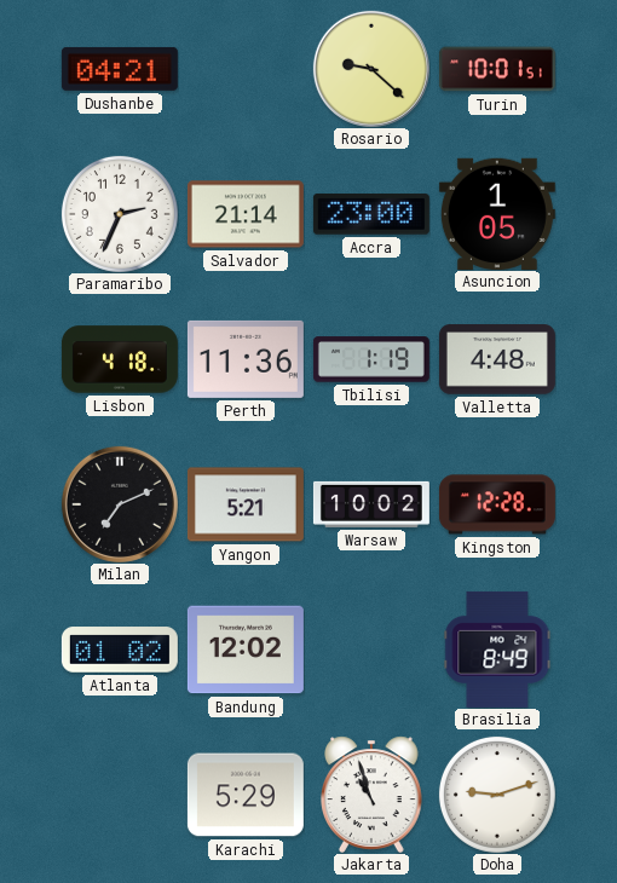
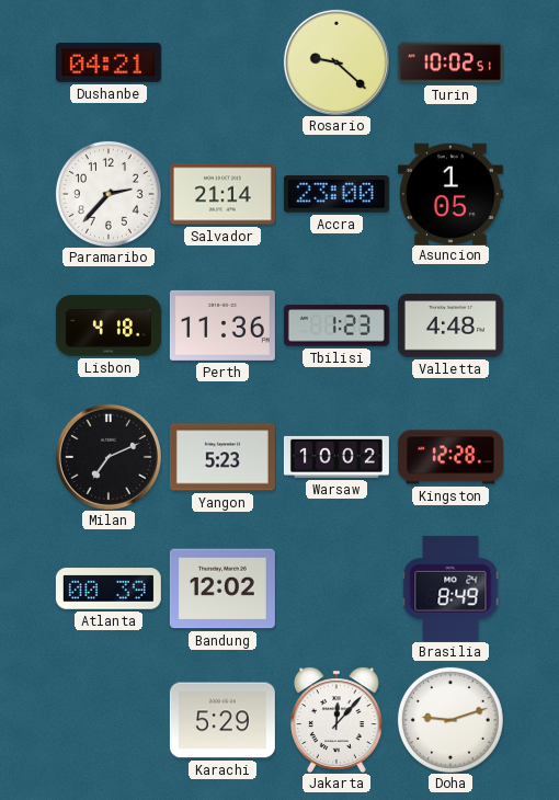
Turin: 10:01 -> 10:02
Paramaribo: 2:34 -> 2:37
Tbilisi: 1:19 -> 1:23
Yangon: 5:21 -> 5:23
Atlanta: 01:02 -> 00:39
Jakarta: 10:57 -> 12:07
